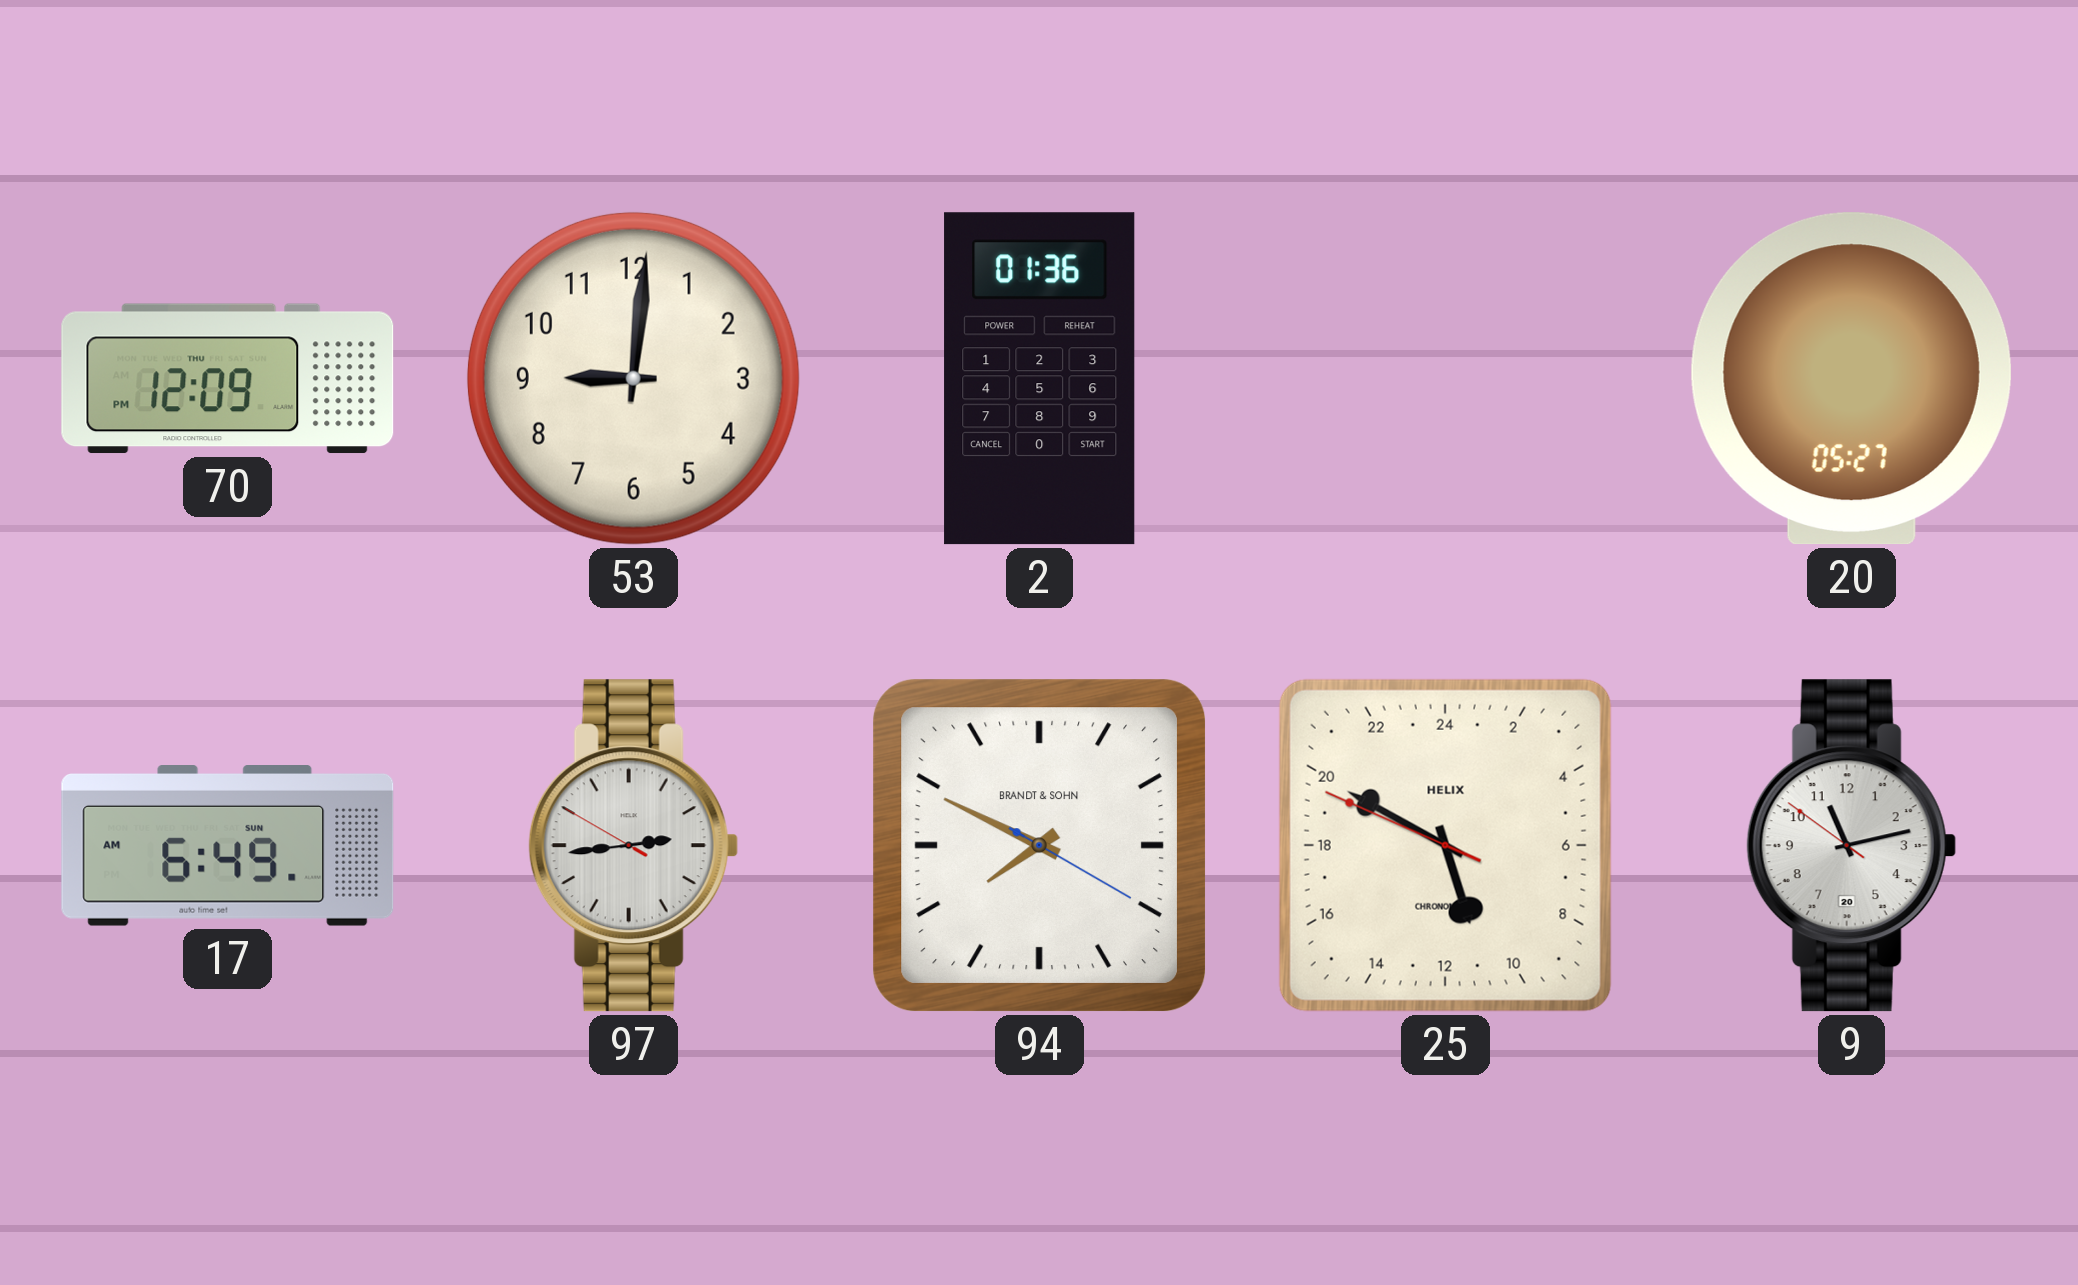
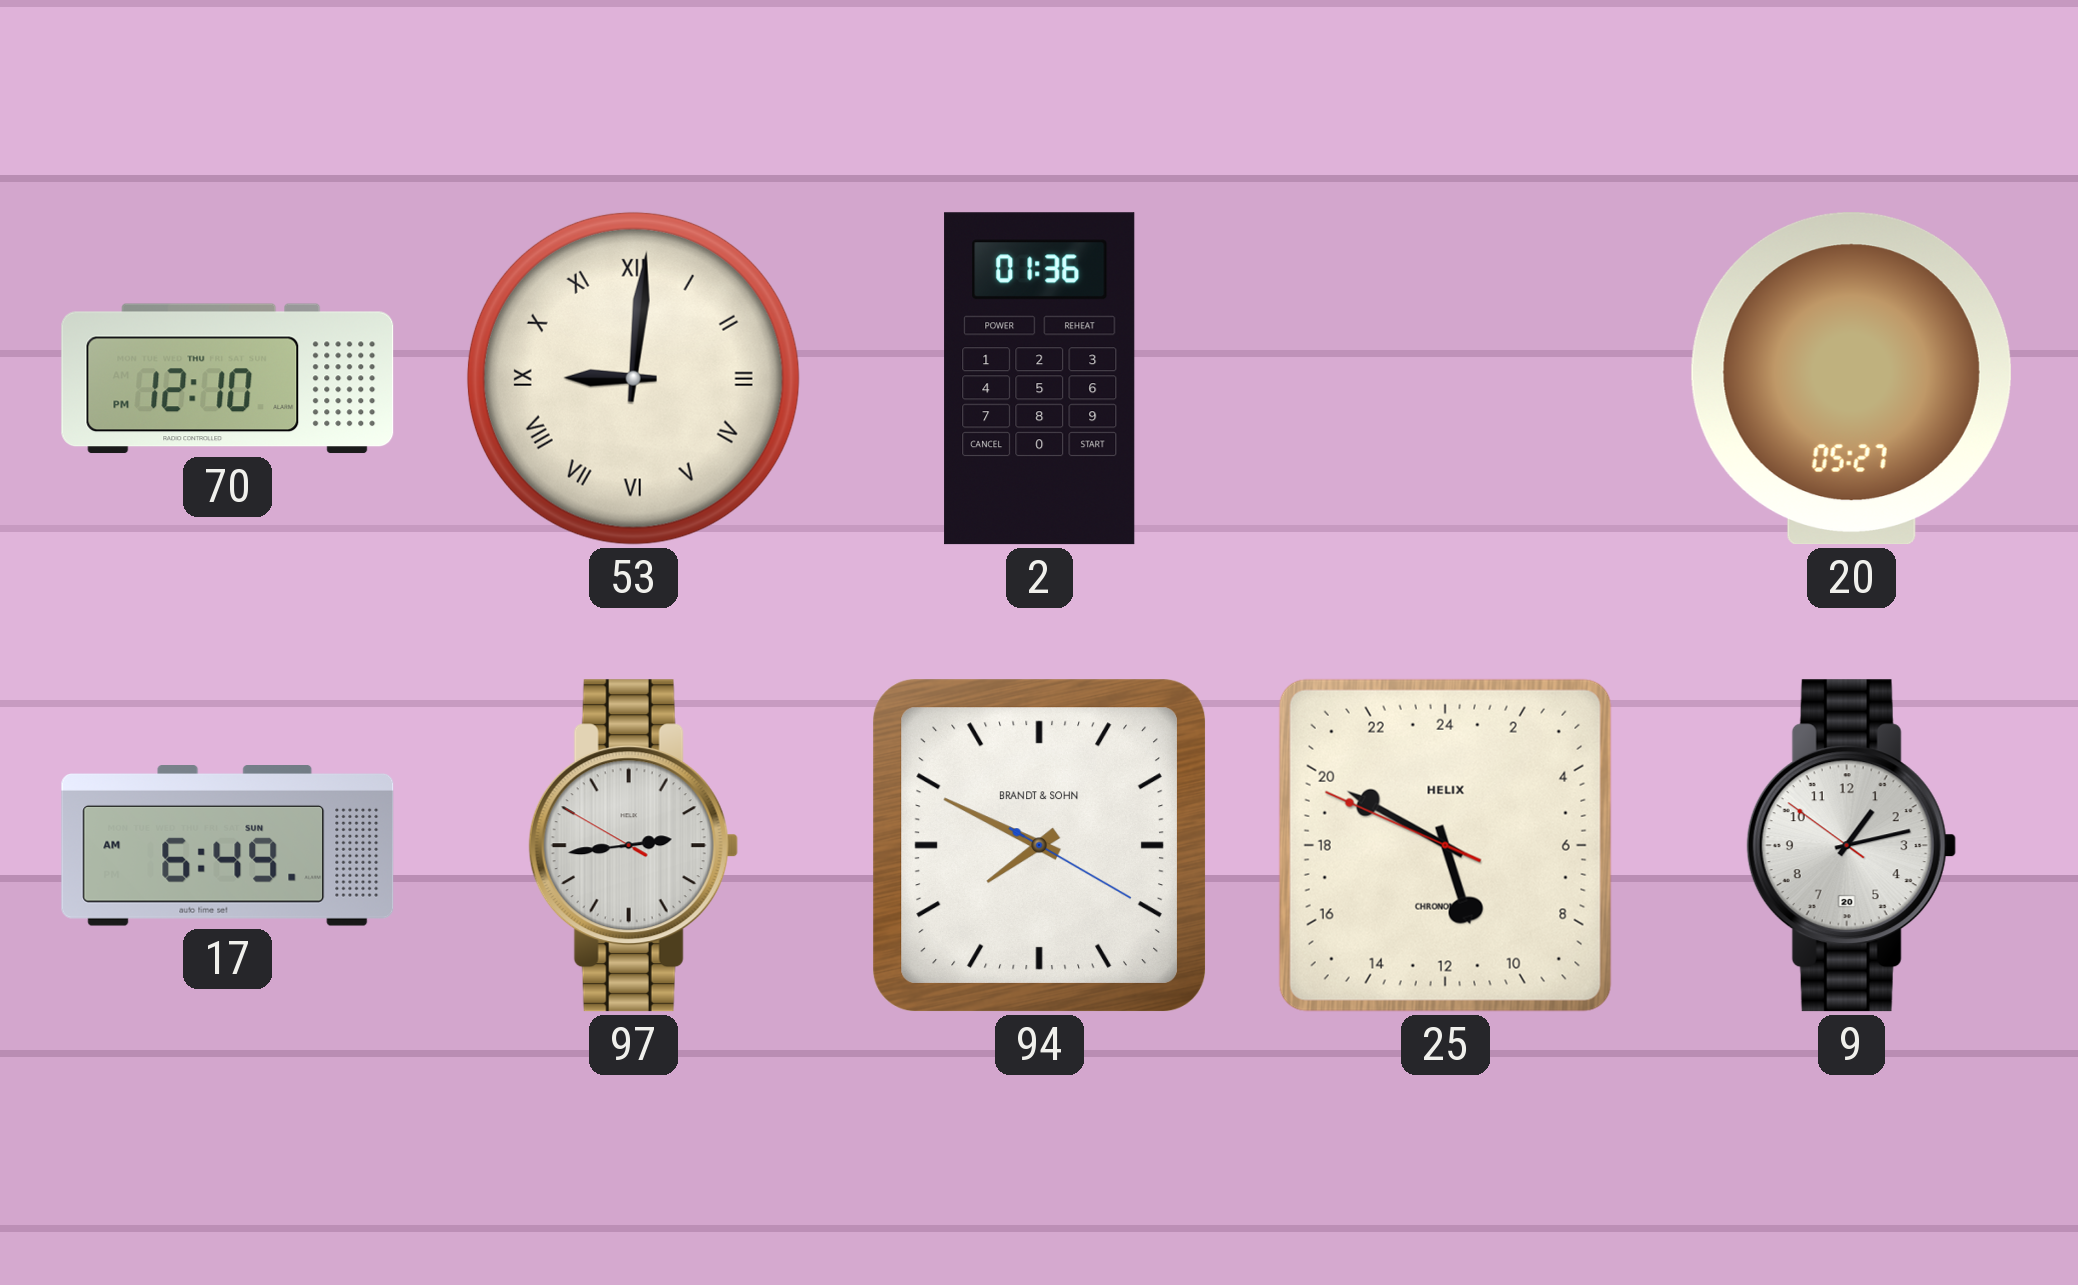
70: 12:09 -> 12:10
53 numerals: Arabic -> Roman
9: 11:12 -> 1:12
